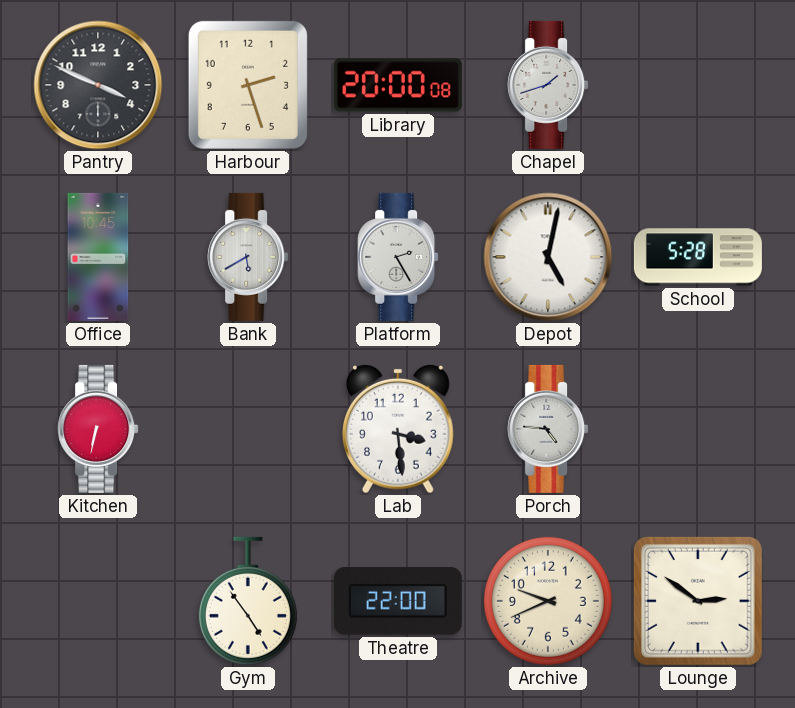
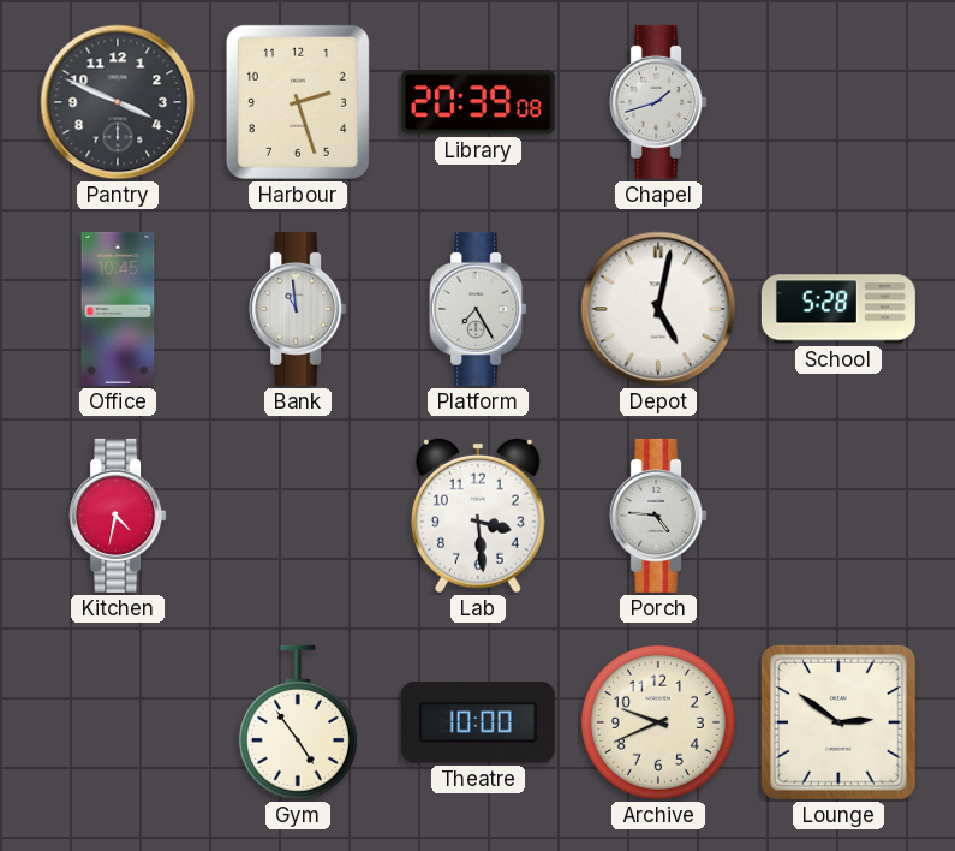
Library: 20:00 -> 20:39
Bank: 5:40 -> 10:59
Platform: 2:25 -> 7:25
Kitchen: 6:32 -> 4:32
Theatre: 22:00 -> 10:00
